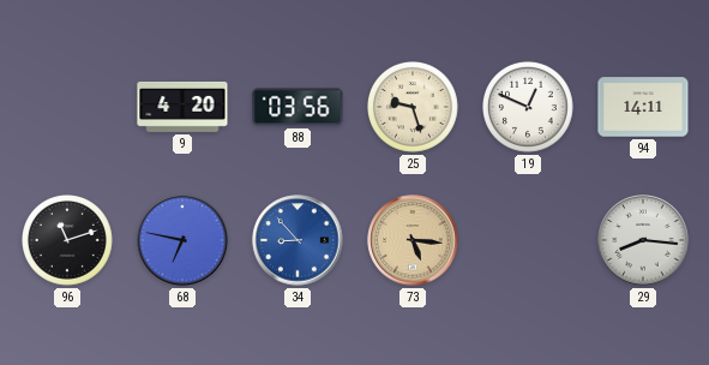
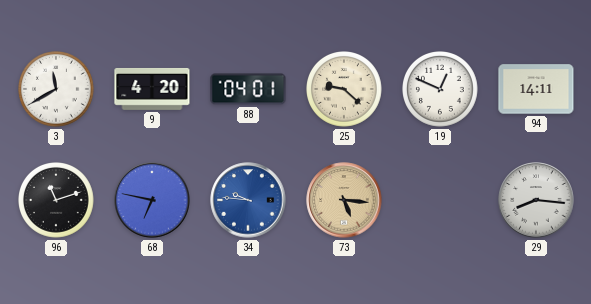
3: none -> 11:40
88: 03:56 -> 04:01
25: 9:27 -> 9:22
34: 8:53 -> 9:46
